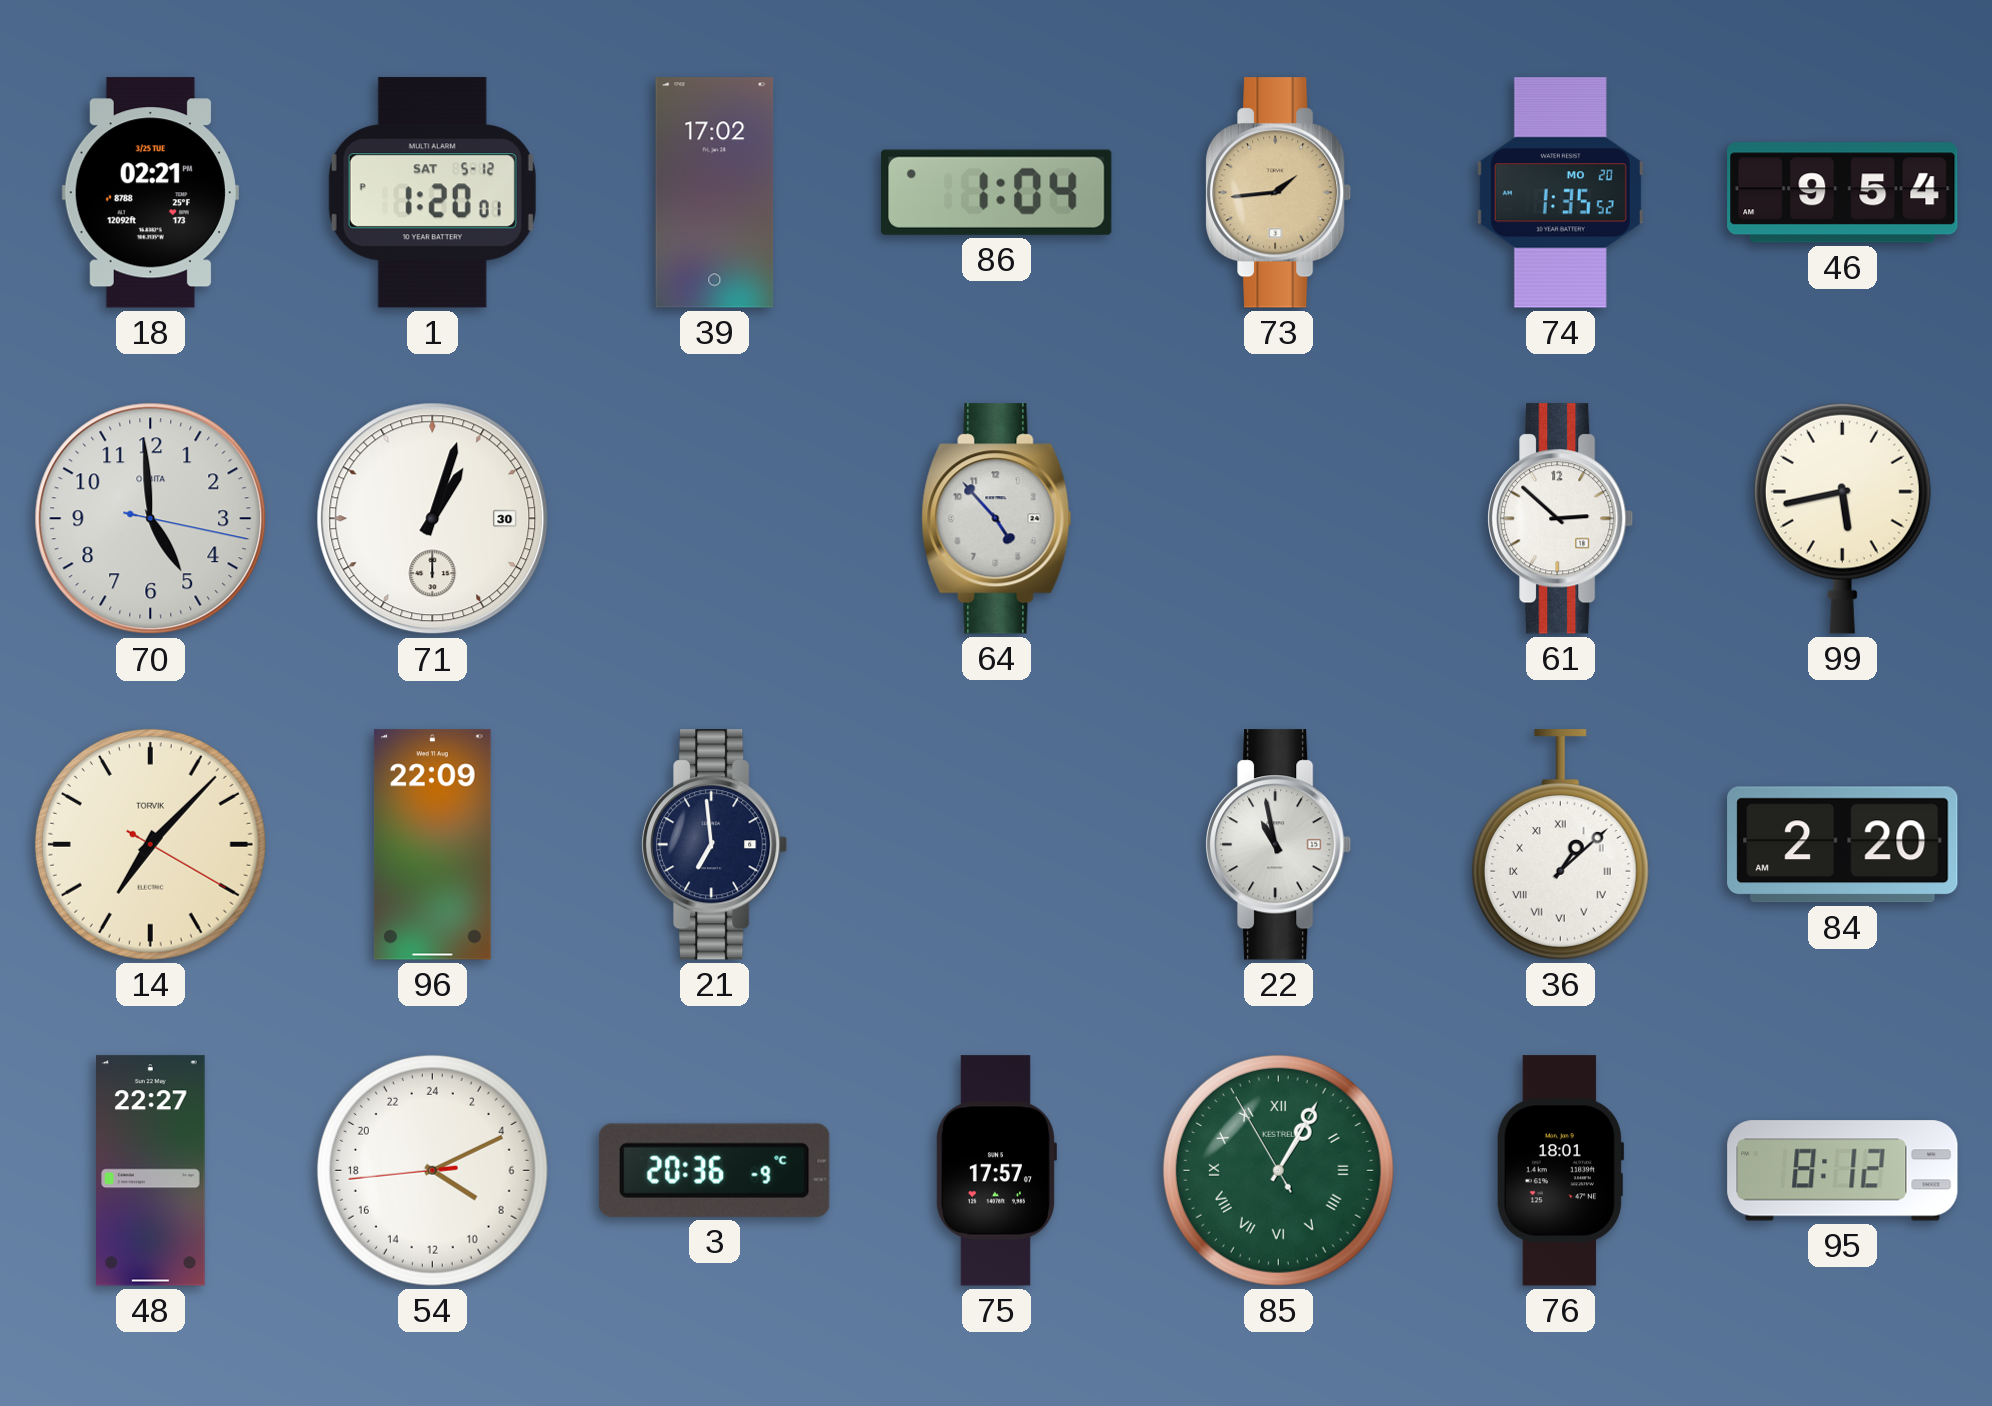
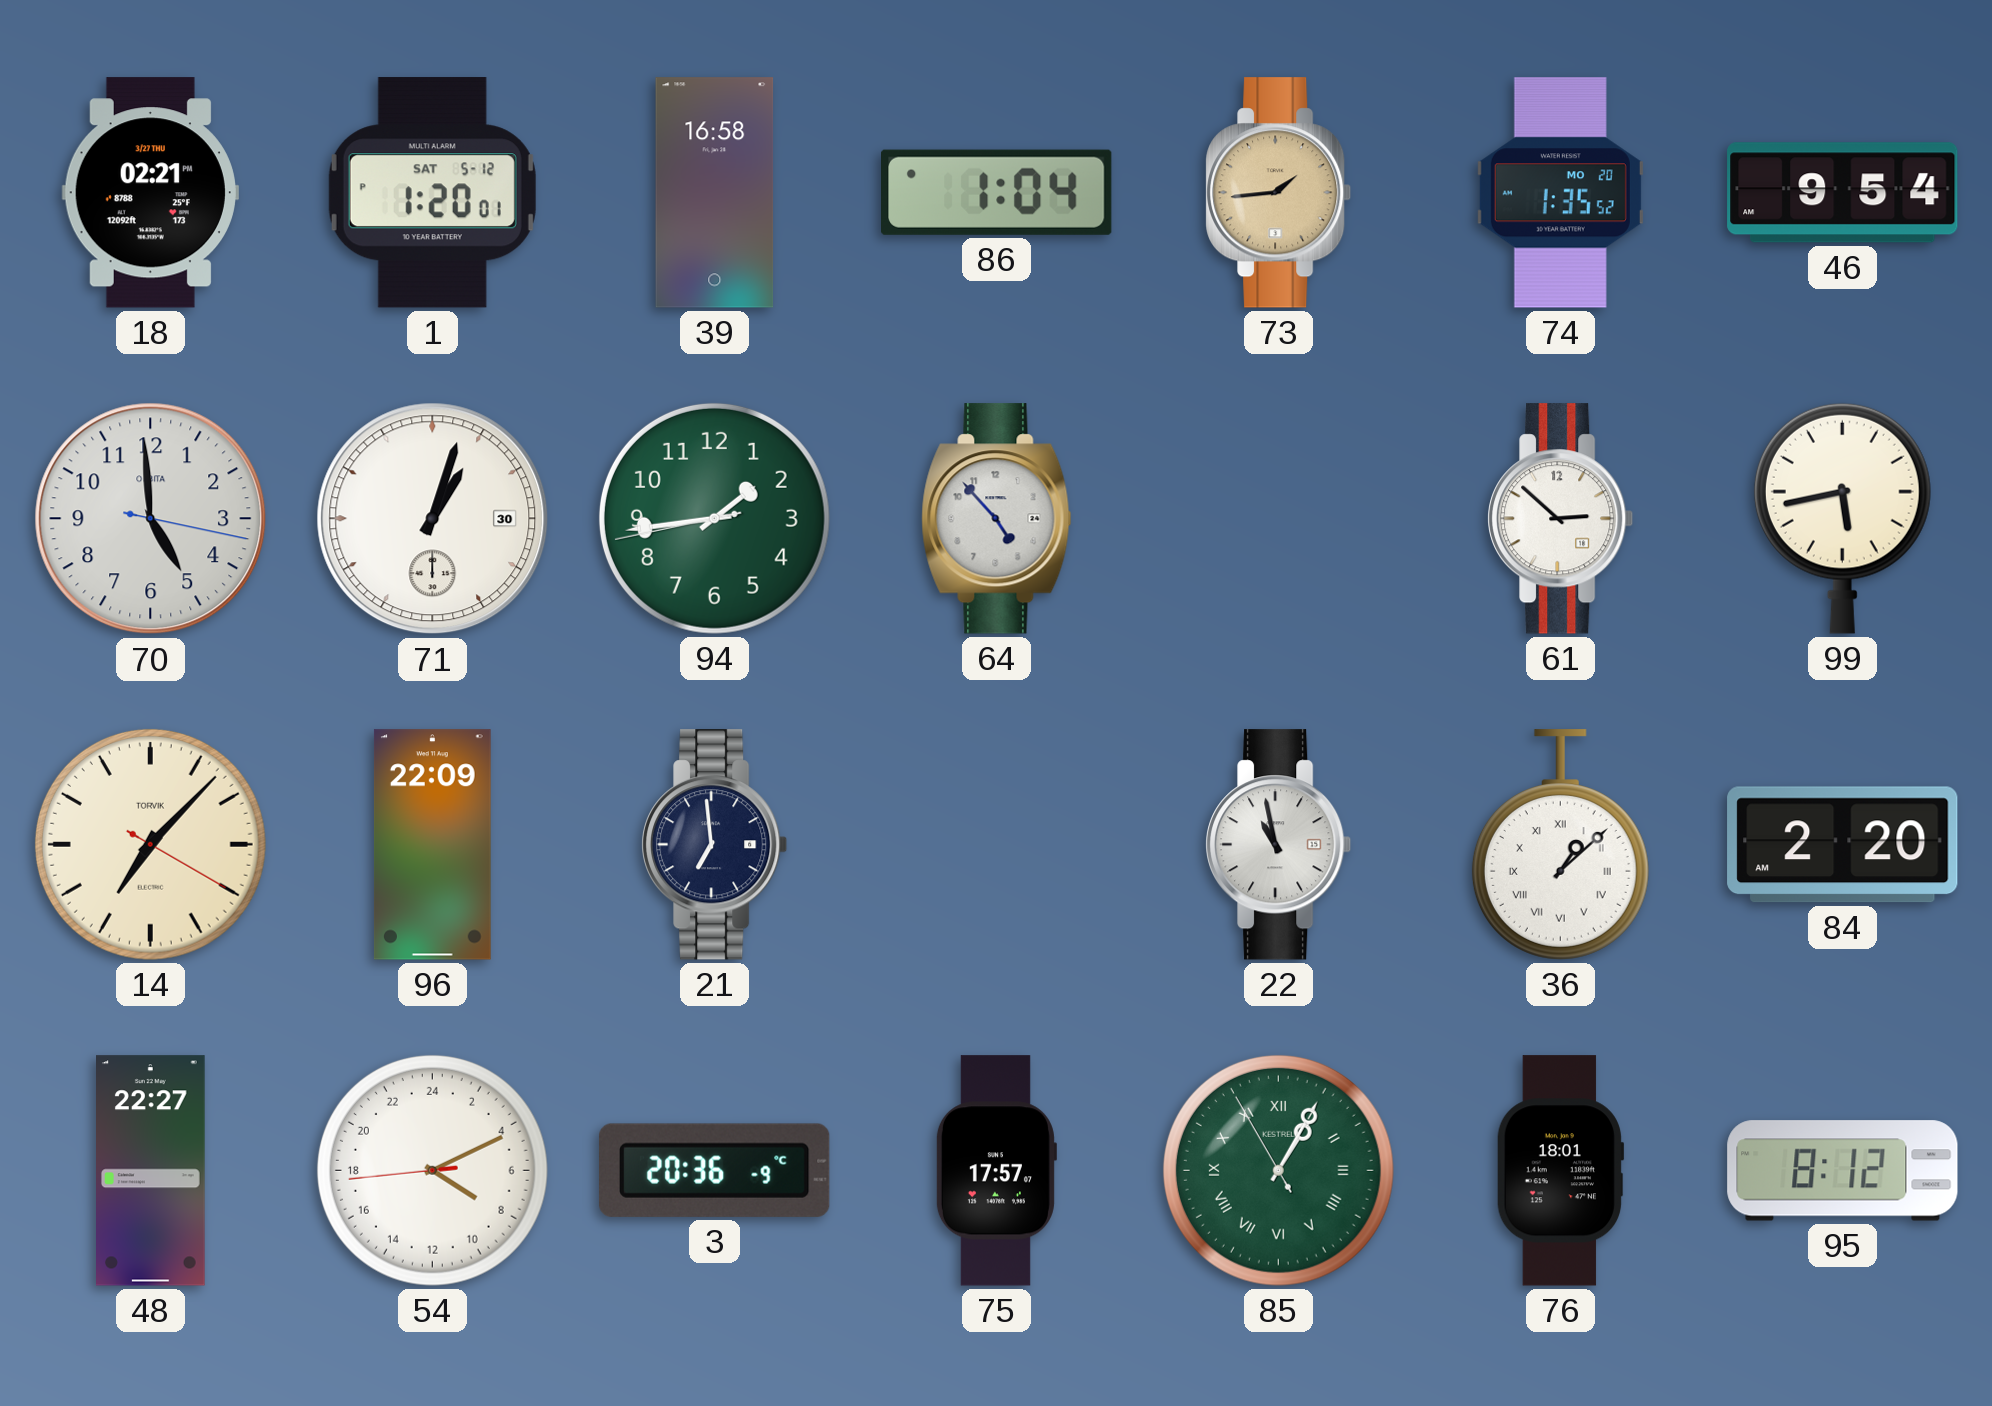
18 date: 3/25 TUE -> 3/27 THU
39: 17:02 -> 16:58
94: none -> 1:43
